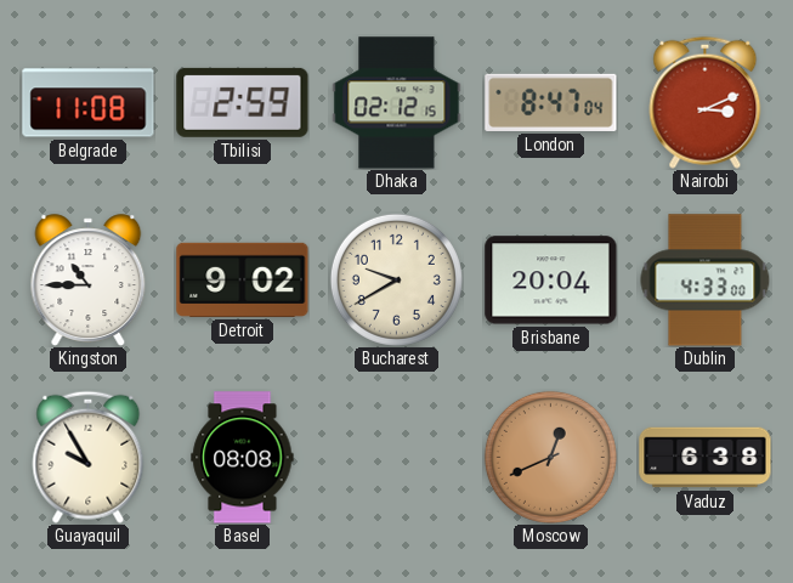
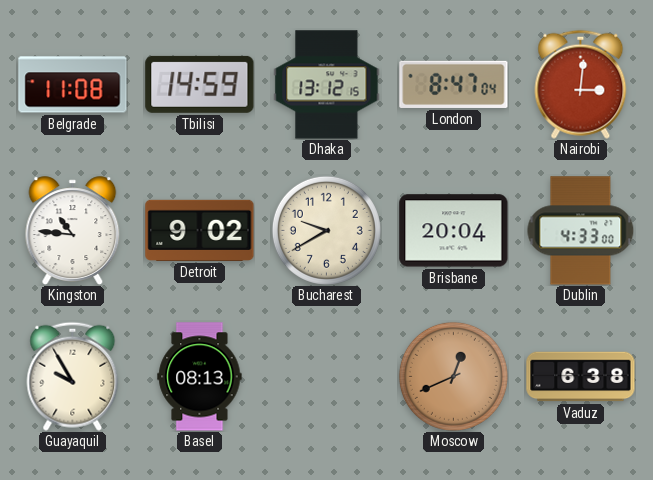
Tbilisi: 2:59 -> 14:59
Dhaka: 02:12 -> 13:12
Nairobi: 3:11 -> 3:01
Kingston: 10:45 -> 10:46
Basel: 08:08 -> 08:13
